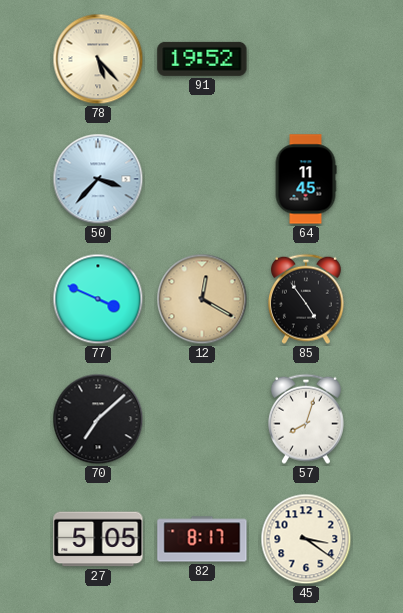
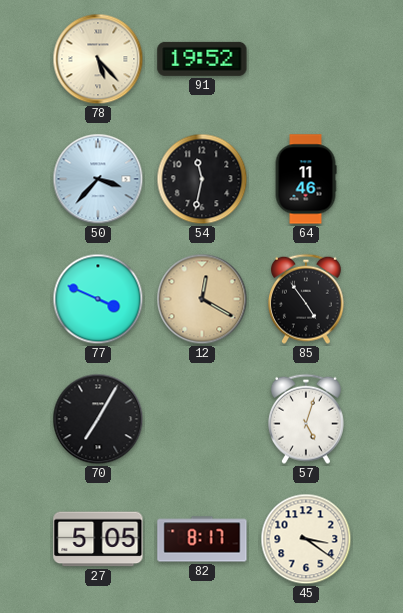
54: none -> 11:32
64: 11:45 -> 11:46
70: 7:08 -> 7:05
57: 8:03 -> 5:03
